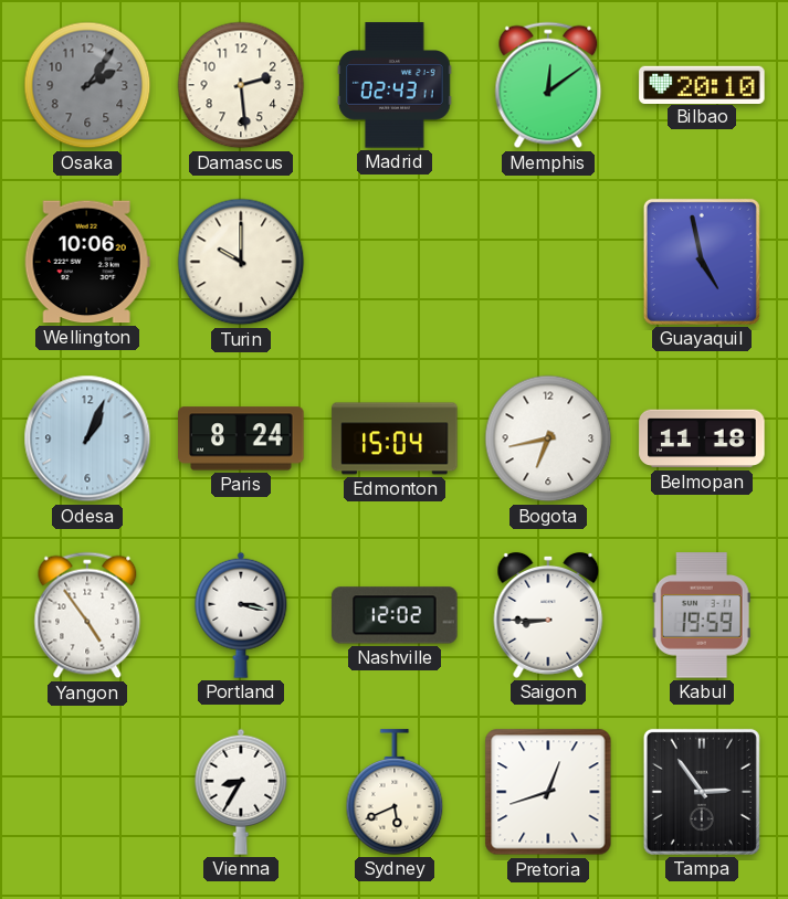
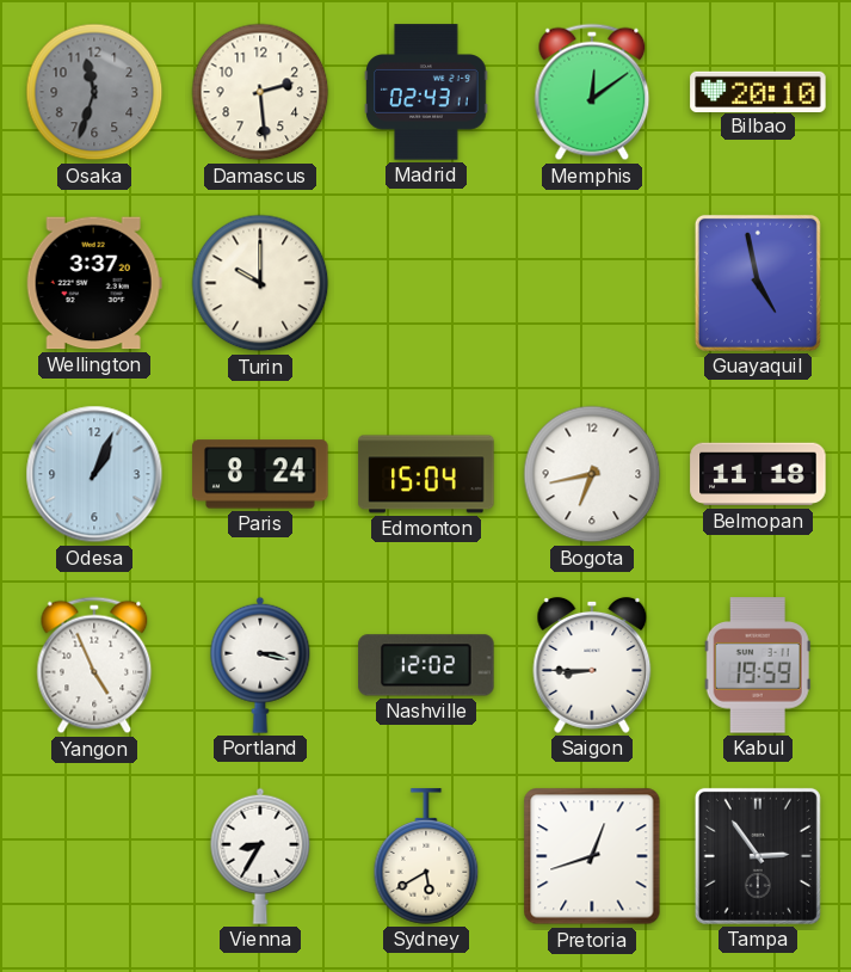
Osaka: 2:06 -> 11:33
Wellington: 10:06 -> 3:37
Yangon: 4:54 -> 4:56
Sydney: 5:41 -> 5:40
